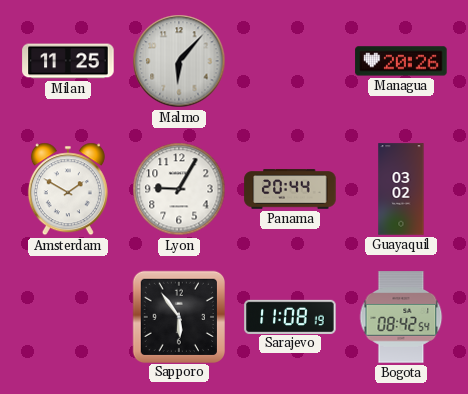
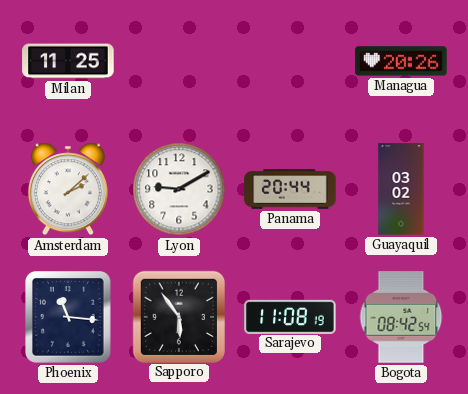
Malmo: 6:07 -> none
Amsterdam: 1:50 -> 2:08
Lyon: 9:05 -> 9:10
Phoenix: none -> 11:16
